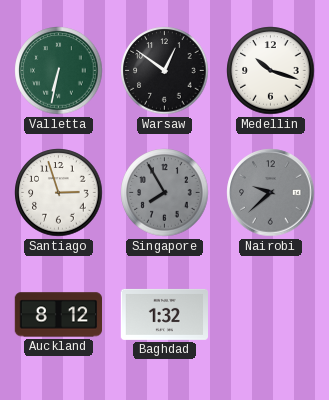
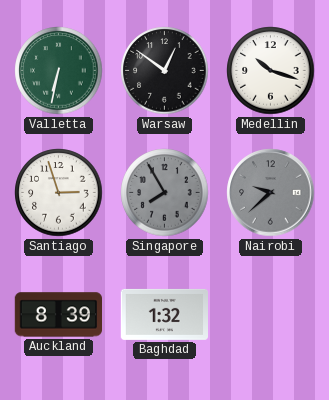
Auckland: 8:12 -> 8:39
